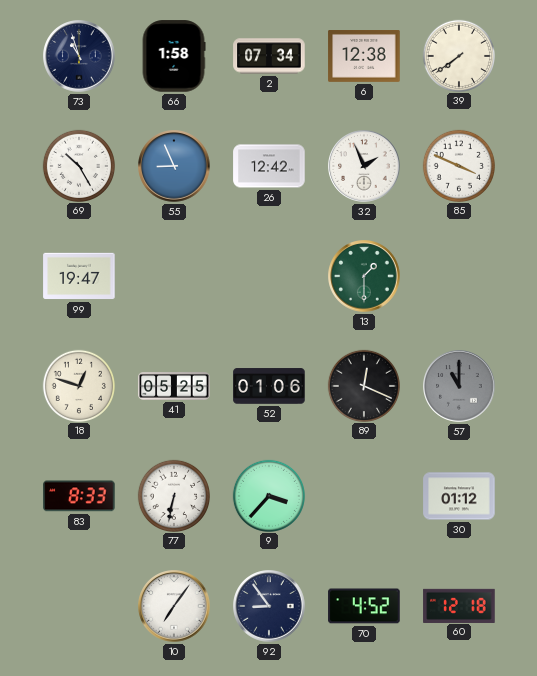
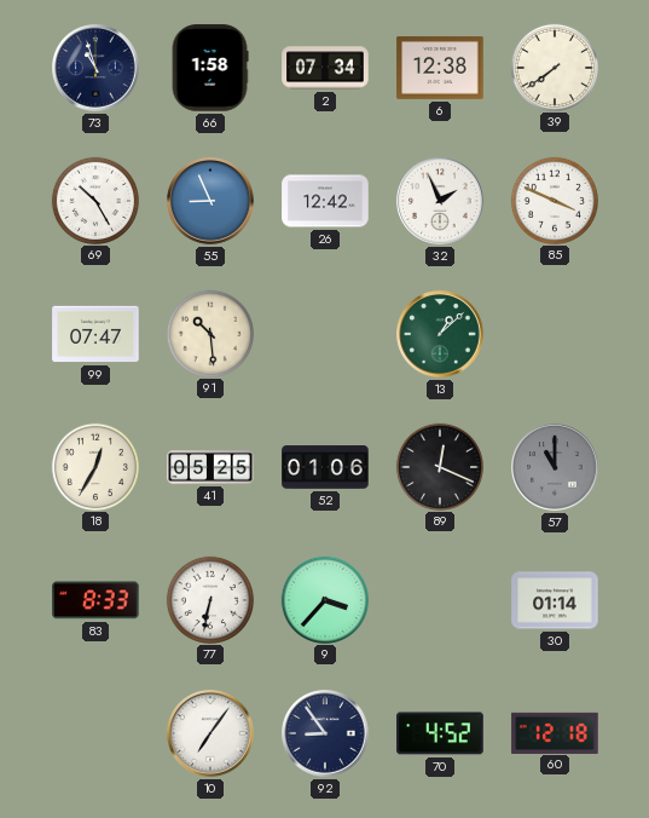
99: 19:47 -> 07:47
91: none -> 10:29
13: 1:30 -> 1:08
18: 12:48 -> 12:35
30: 01:12 -> 01:14
